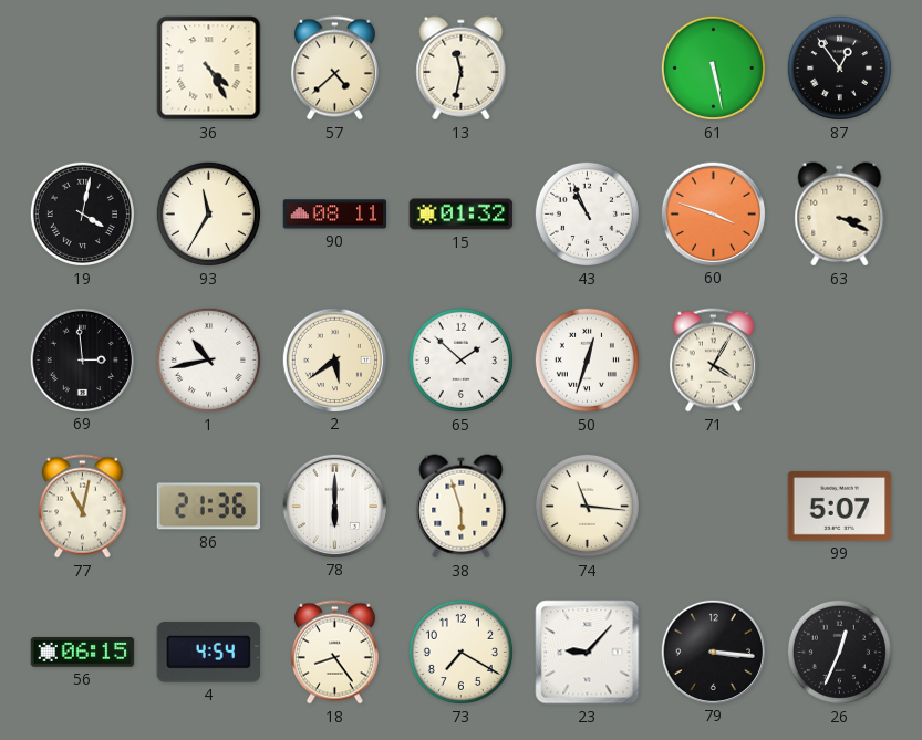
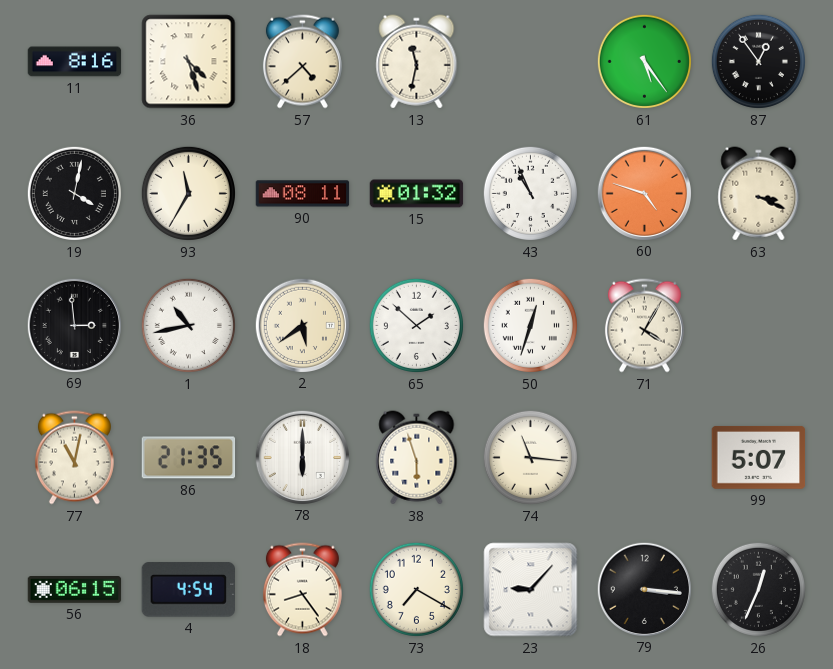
11: none -> 8:16
36: 4:25 -> 4:27
61: 5:28 -> 5:24
60: 3:48 -> 4:48
86: 21:36 -> 21:35
